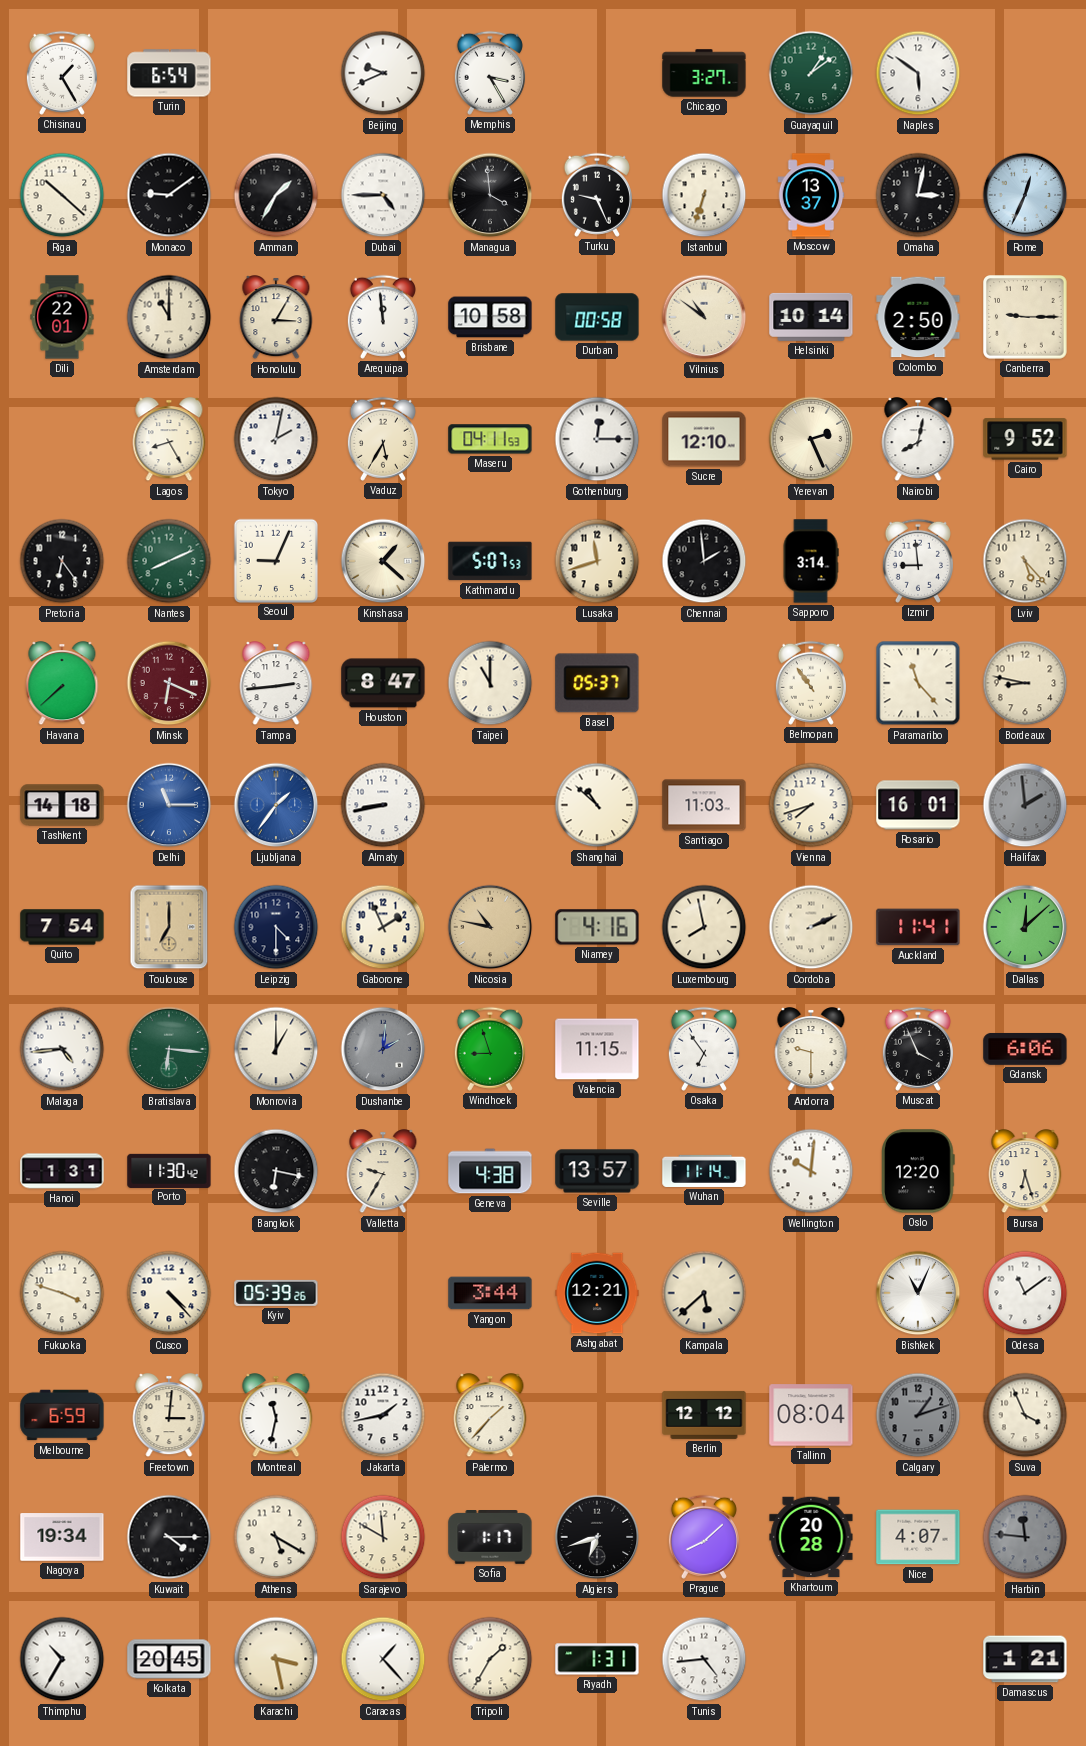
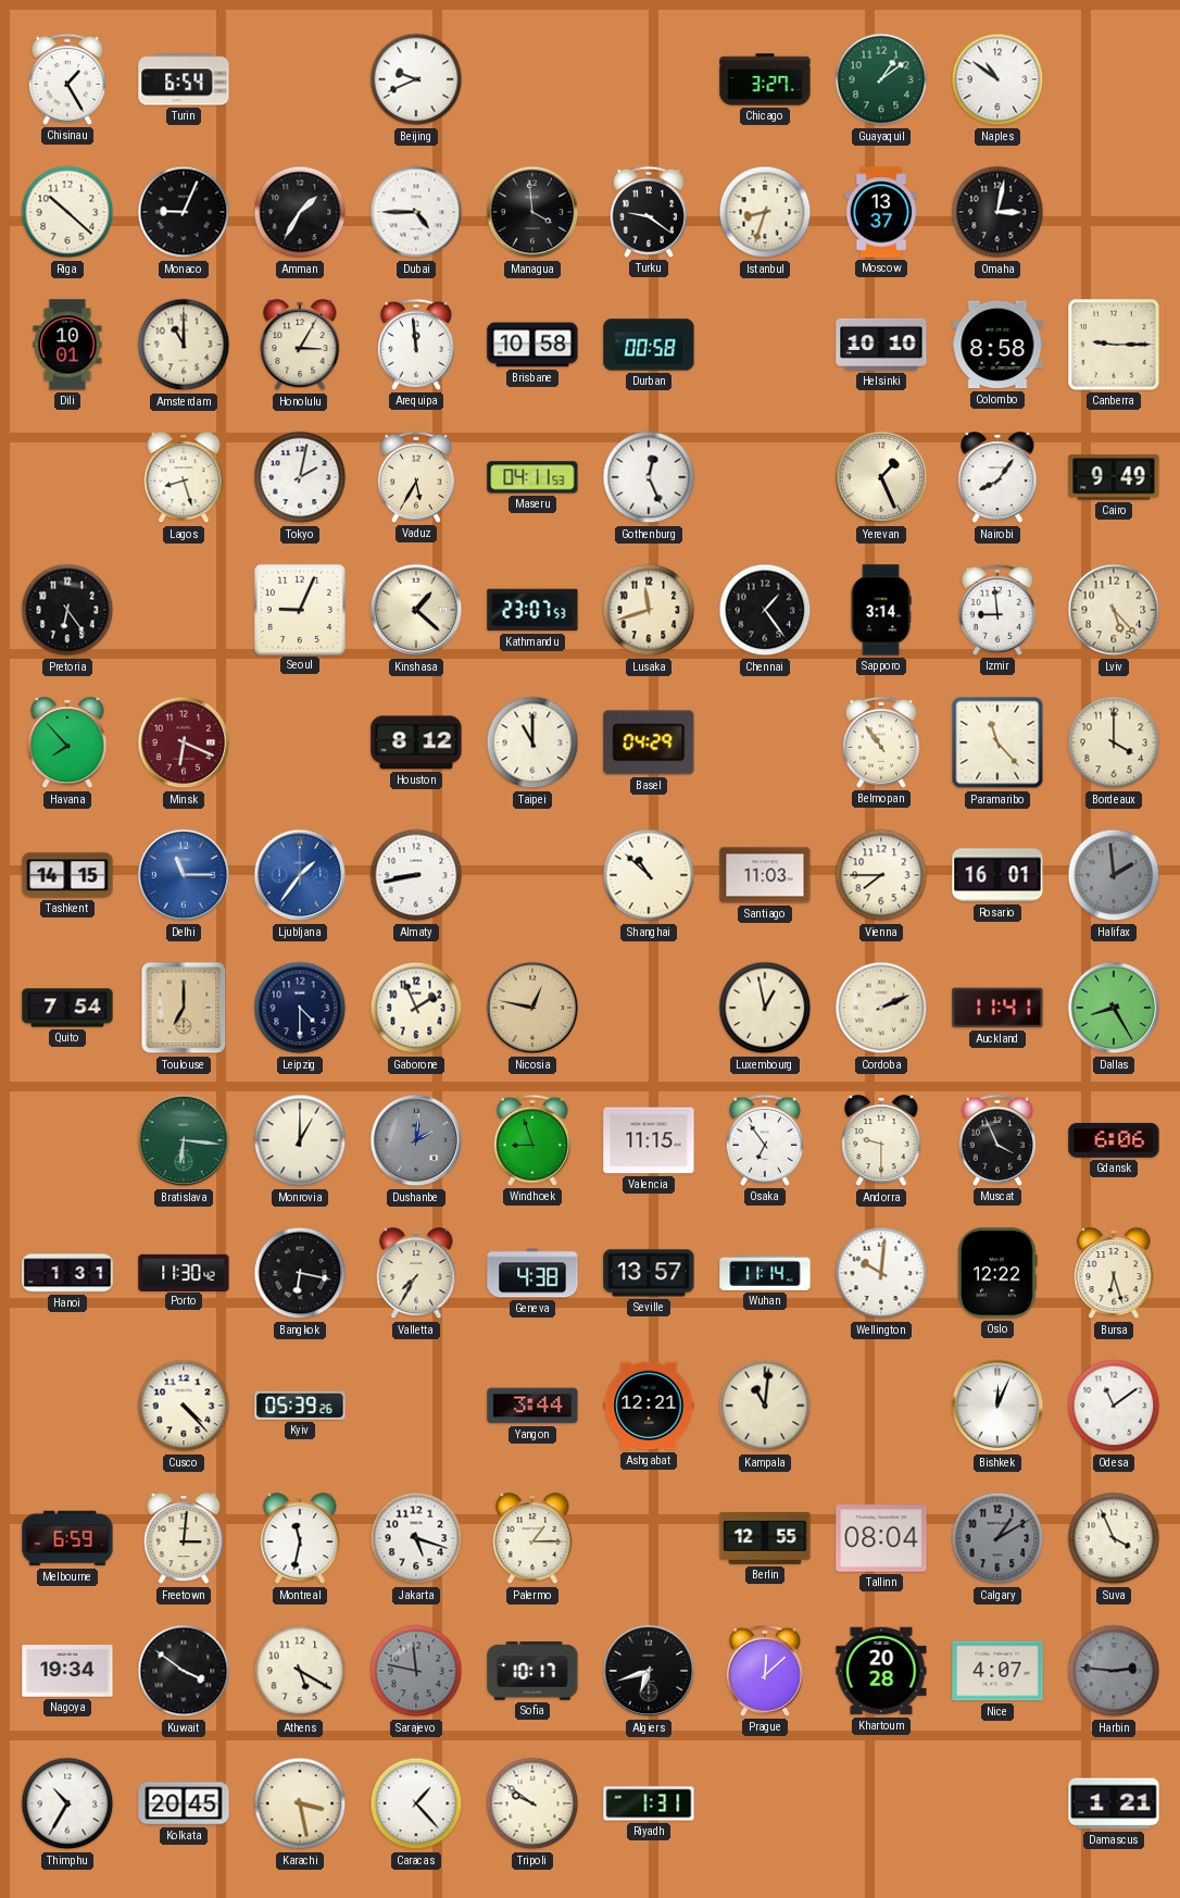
Memphis: 3:25 -> none
Naples: 5:51 -> 10:51
Monaco: 9:09 -> 9:04
Turku: 9:26 -> 9:21
Istanbul: 6:33 -> 8:33
Rome: 12:34 -> none
Dili: 22:01 -> 10:01
Vilnius: 10:51 -> none
Helsinki: 10:14 -> 10:10
Colombo: 2:50 -> 8:58
Lagos: 8:25 -> 8:27
Gothenburg: 12:15 -> 12:26
Sucre: 12:10 -> none
Yerevan: 2:26 -> 1:26
Nairobi: 8:02 -> 8:06
Cairo: 9:52 -> 9:49
Nantes: 8:11 -> none
Kathmandu: 5:07 -> 23:07
Chennai: 1:59 -> 1:24
Havana: 7:38 -> 7:53
Tampa: 2:44 -> none
Houston: 8:47 -> 8:12
Basel: 05:37 -> 04:29
Bordeaux: 8:47 -> 4:00
Tashkent: 14:18 -> 14:15
Vienna: 7:42 -> 7:45
Nicosia: 10:47 -> 12:47
Niamey: 4:16 -> none
Luxembourg: 7:58 -> 12:58
Dallas: 12:08 -> 8:25
Malaga: 4:44 -> none
Valletta: 9:35 -> 7:35
Oslo: 12:20 -> 12:22
Fukuoka: 3:48 -> none
Kampala: 5:38 -> 11:01
Bishkek: 11:04 -> 12:04
Jakarta: 1:43 -> 5:18
Palermo: 1:37 -> 1:15
Berlin: 12:12 -> 12:55
Calgary: 1:12 -> 1:10
Kuwait: 4:15 -> 3:51
Sarajevo: 11:50 -> 11:47
Sarajevo dial: cream -> grey
Sofia: 1:17 -> 10:17
Prague: 8:08 -> 12:08
Harbin: 11:46 -> 2:46
Tripoli: 1:35 -> 9:51
Tunis: 4:44 -> none
